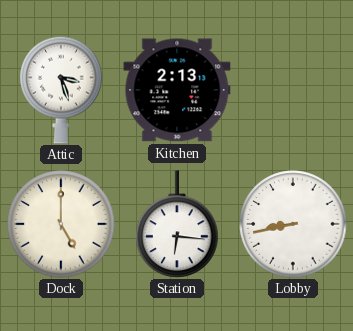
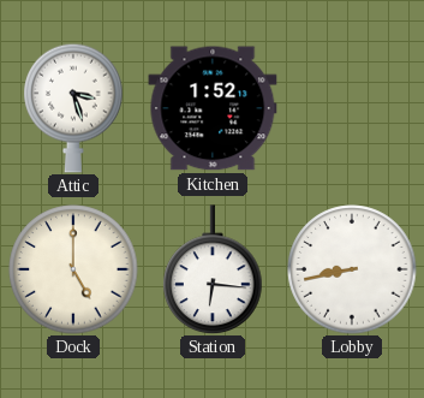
Kitchen: 2:13 -> 1:52
